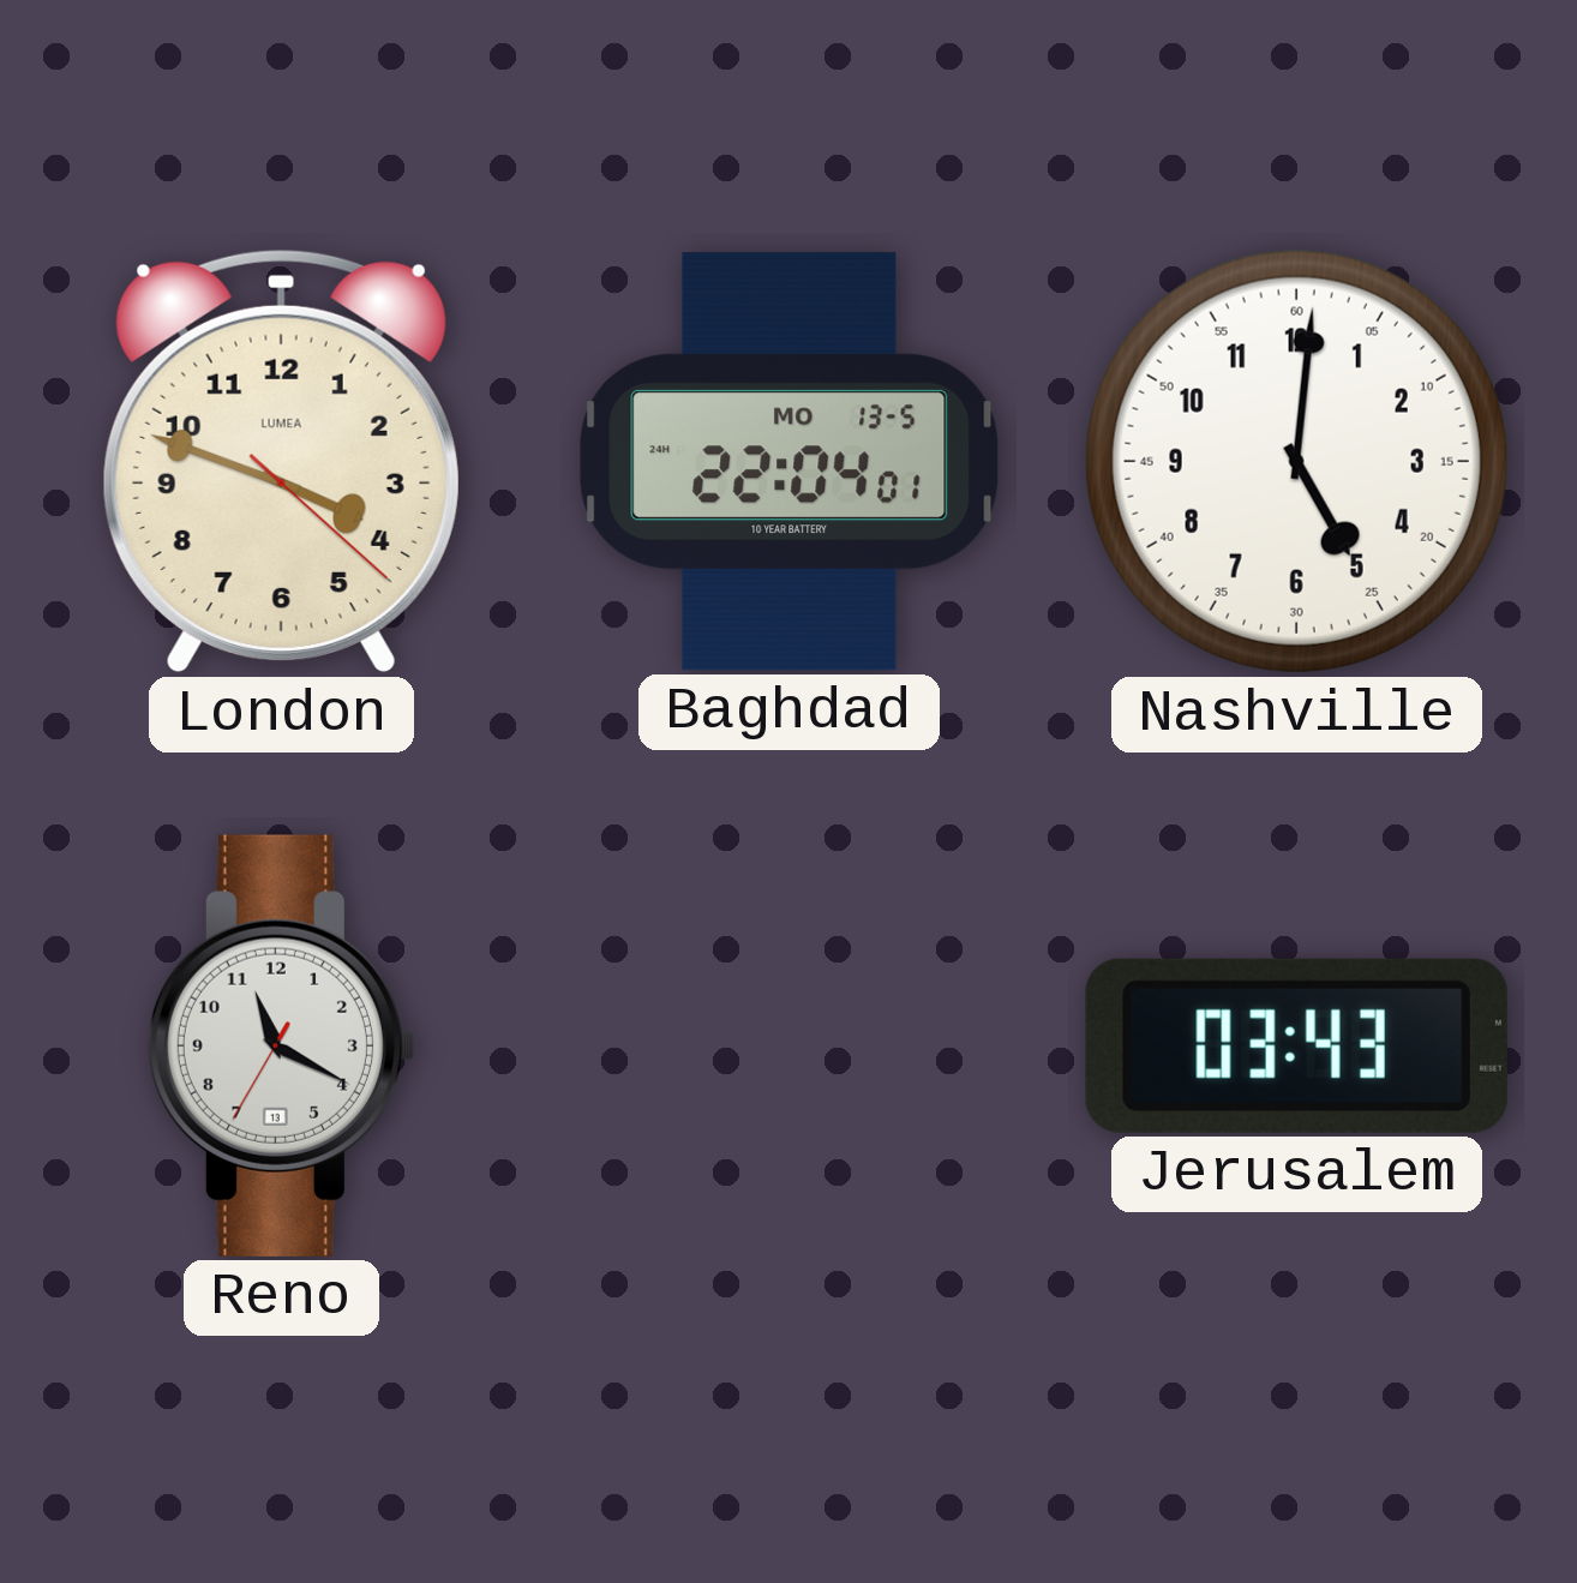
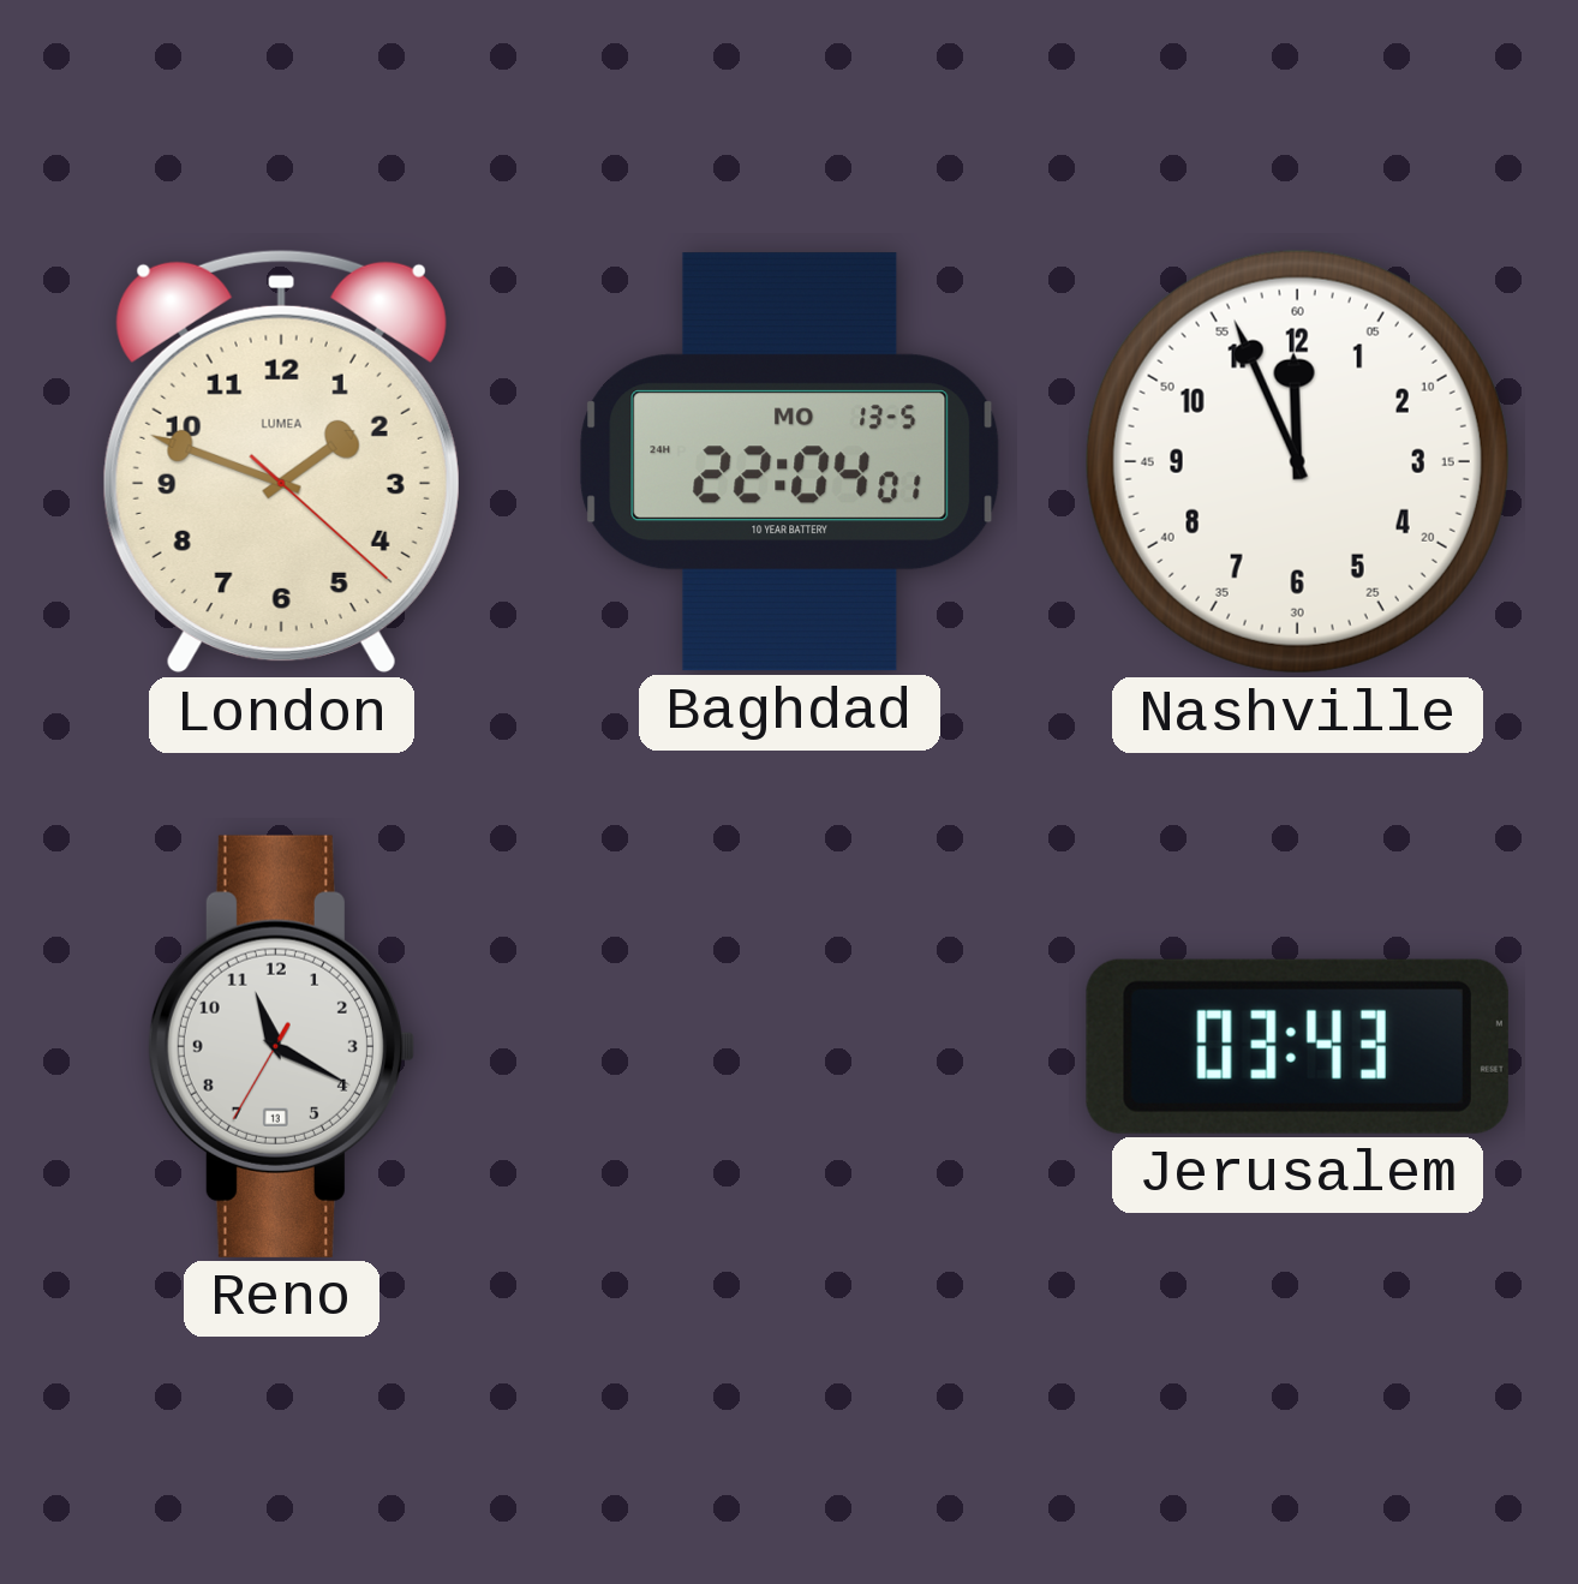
London: 3:48 -> 1:48
Nashville: 5:01 -> 11:56
